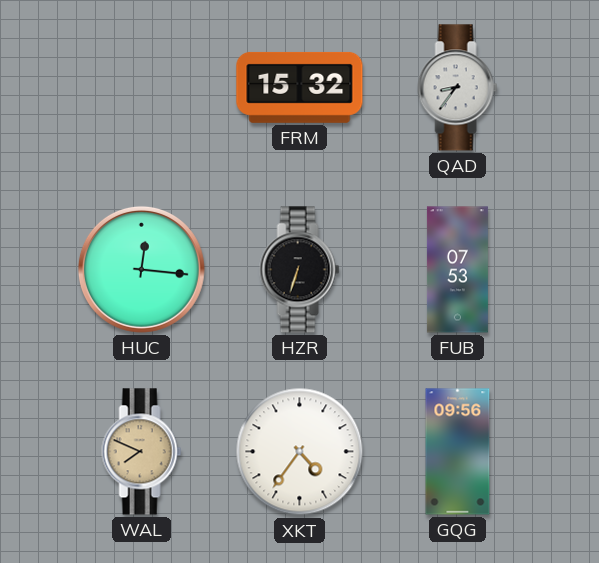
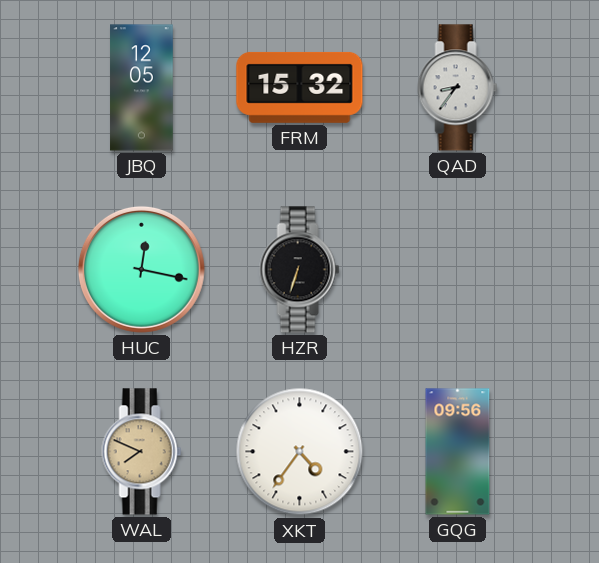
JBQ: none -> 12:05
HUC: 12:16 -> 12:17
FUB: 07:53 -> none
